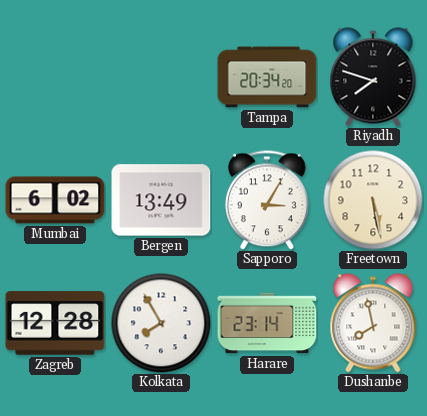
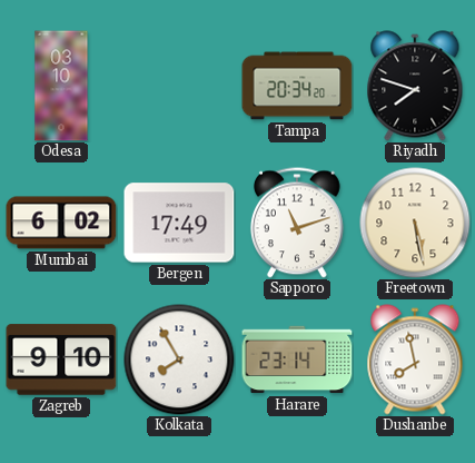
Odesa: none -> 03:10
Bergen: 13:49 -> 17:49
Sapporo: 3:05 -> 11:12
Zagreb: 12:28 -> 9:10
